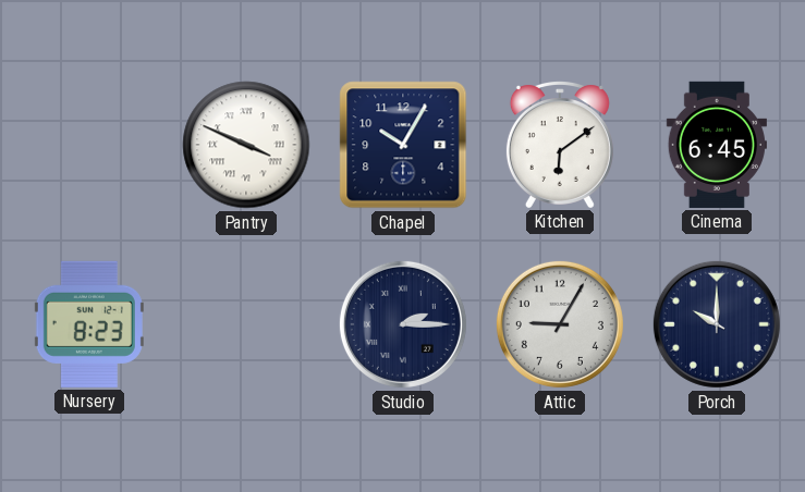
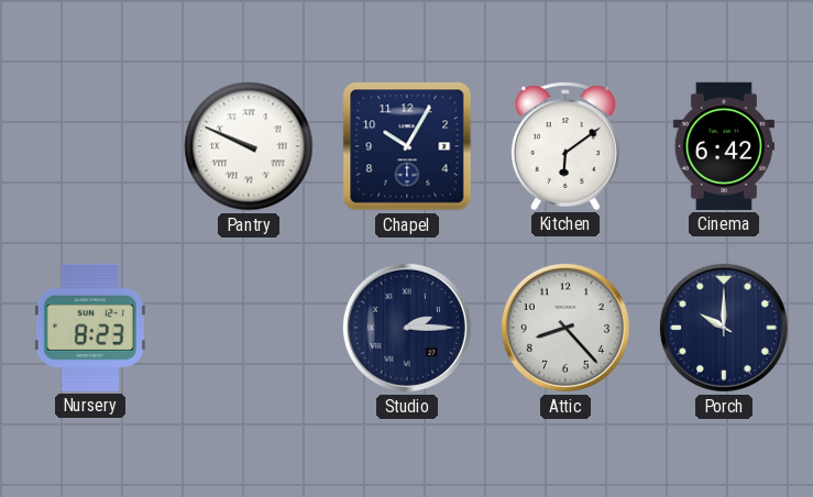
Pantry: 3:49 -> 9:49
Cinema: 6:45 -> 6:42
Attic: 9:05 -> 8:23
